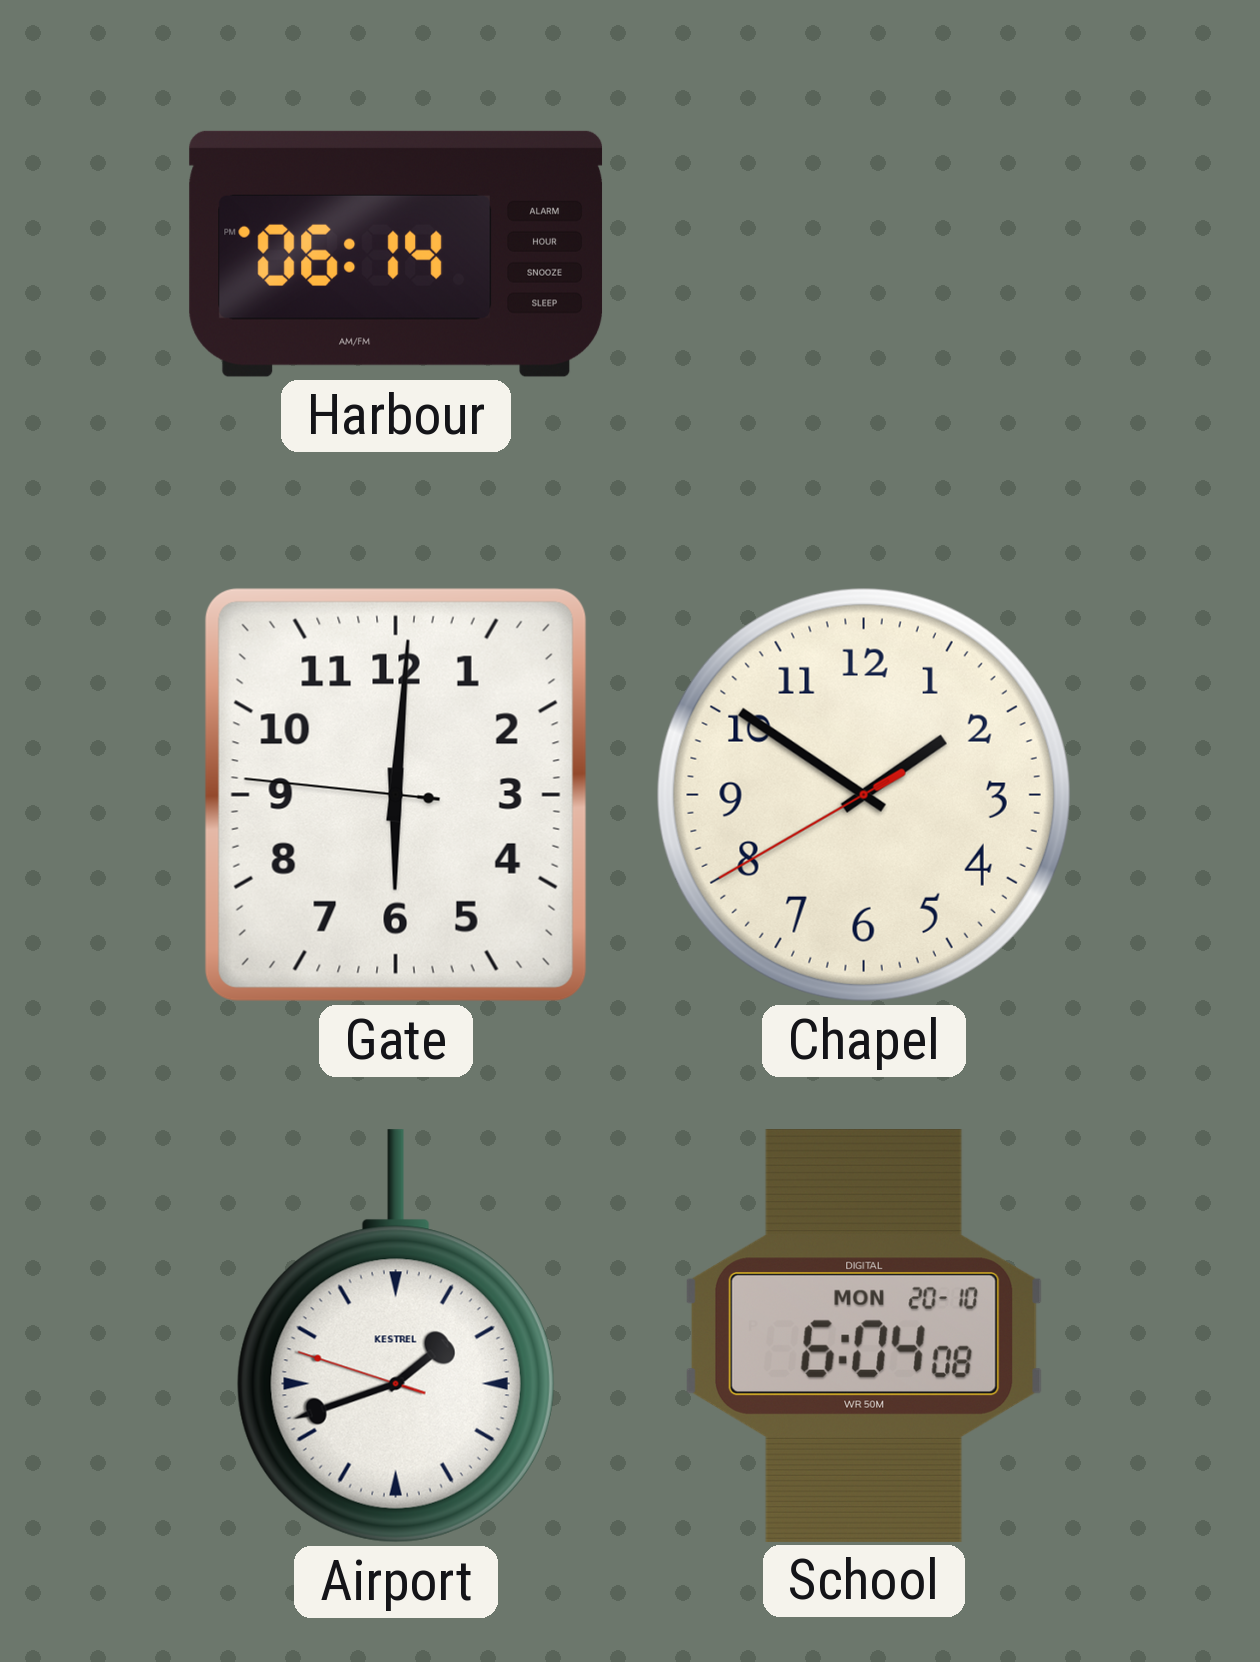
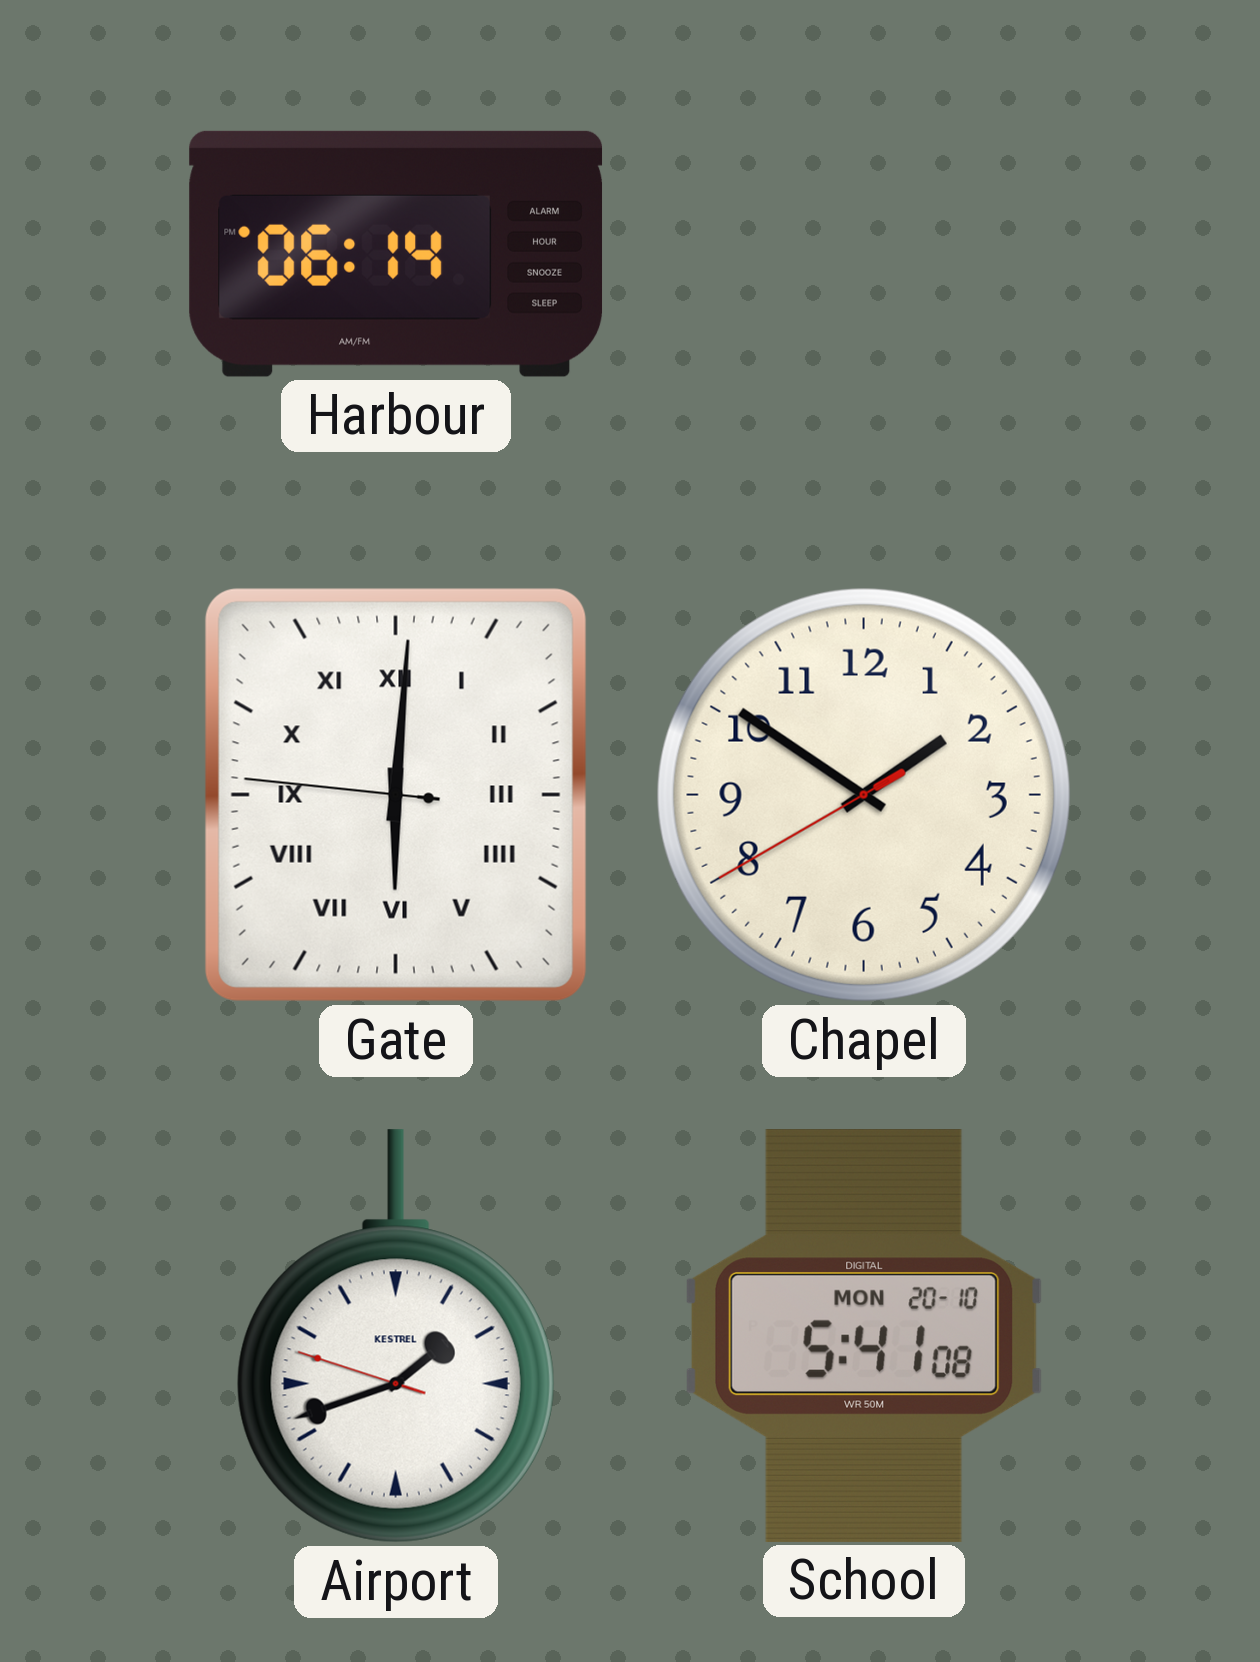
Gate numerals: Arabic -> Roman
School: 6:04 -> 5:41
